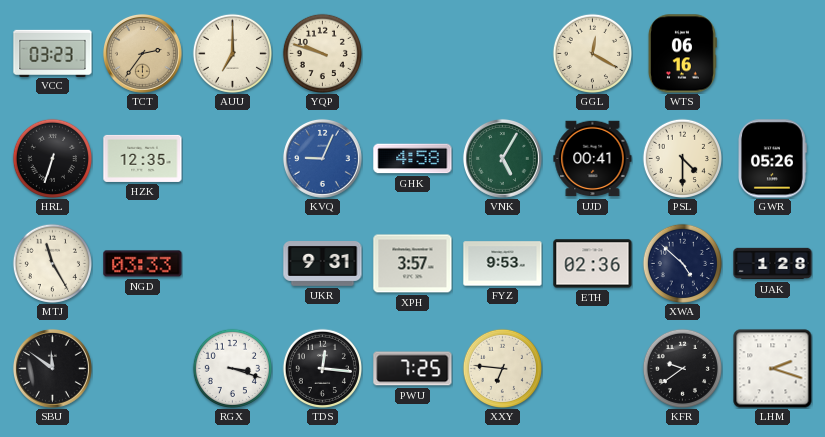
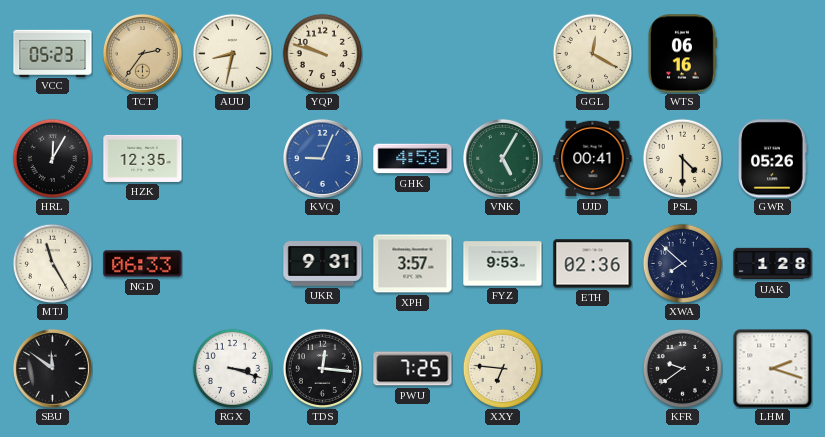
VCC: 03:23 -> 05:23
AUU: 7:00 -> 8:32
HRL: 6:33 -> 12:05
NGD: 03:33 -> 06:33
XWA: 4:52 -> 7:52
